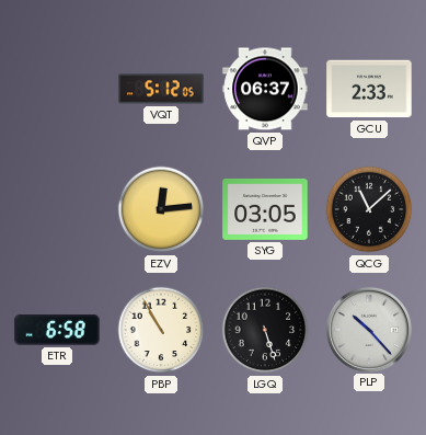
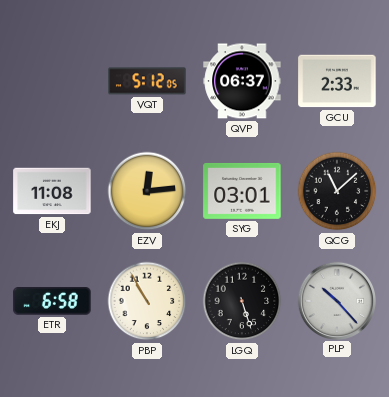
EKJ: none -> 11:08
SYG: 03:05 -> 03:01
